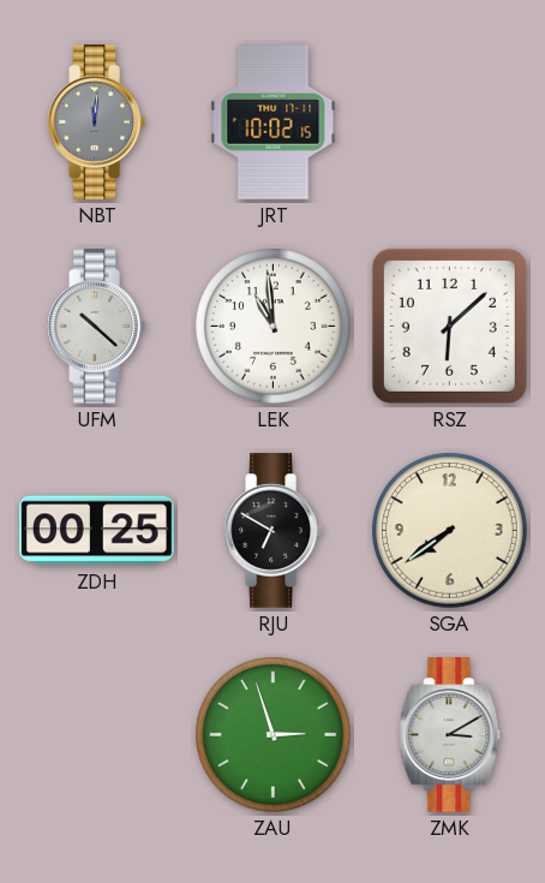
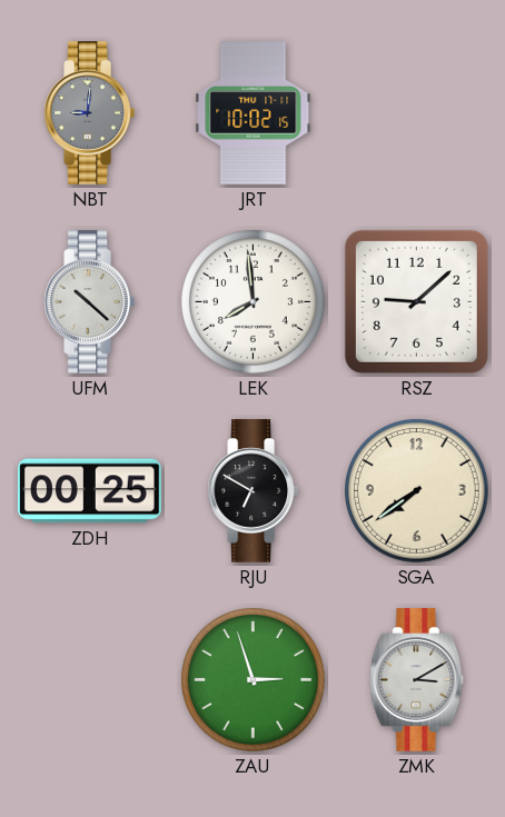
NBT: 12:01 -> 9:01
LEK: 10:59 -> 7:59
RSZ: 6:08 -> 9:08
